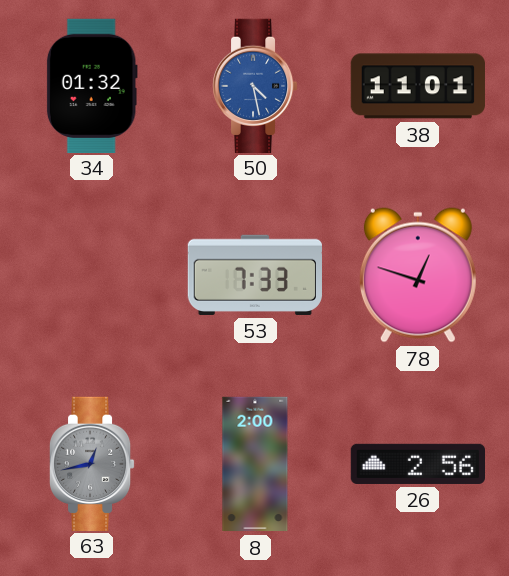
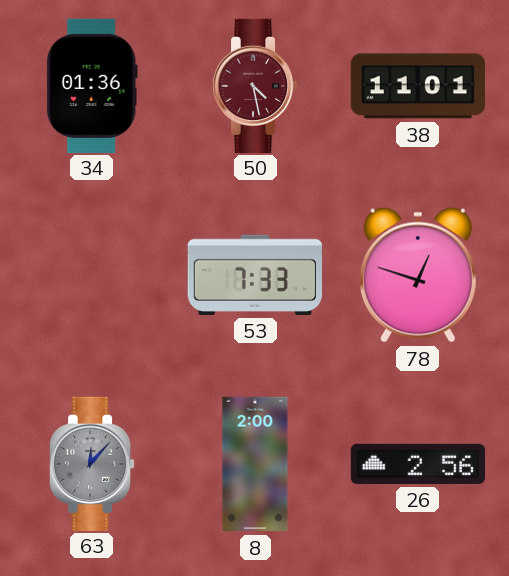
34: 01:32 -> 01:36
50 dial: blue -> burgundy
63: 12:43 -> 12:07
